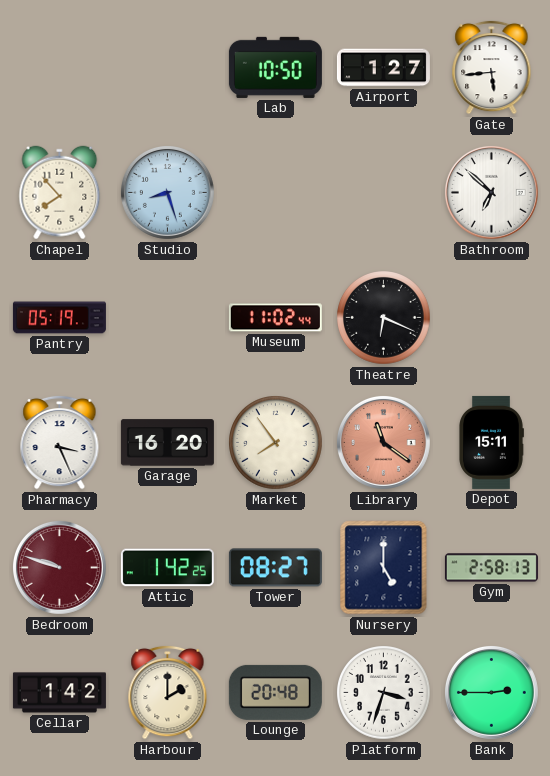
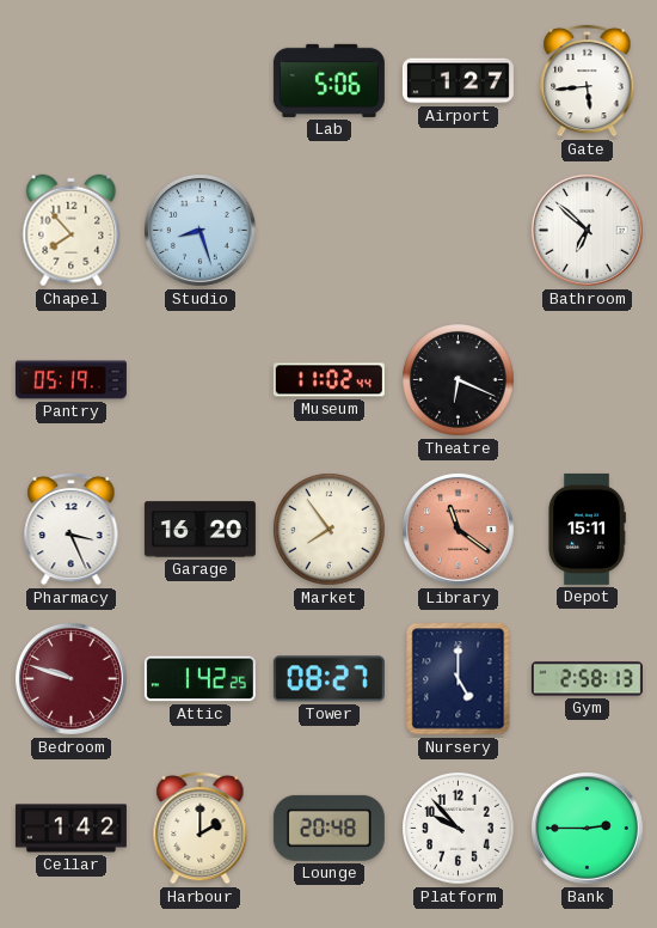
Lab: 10:50 -> 5:06
Platform: 3:33 -> 9:53
